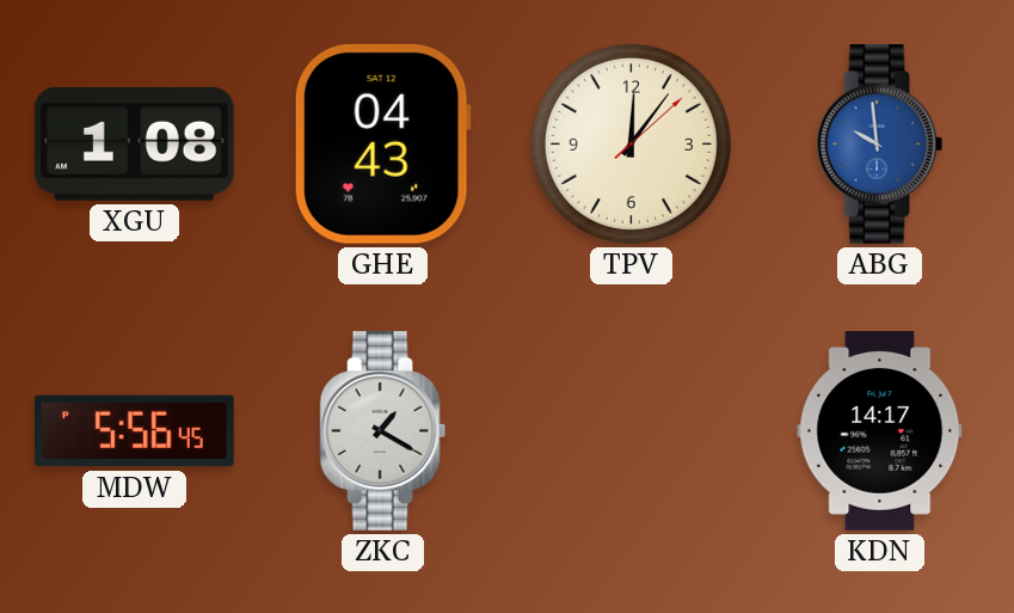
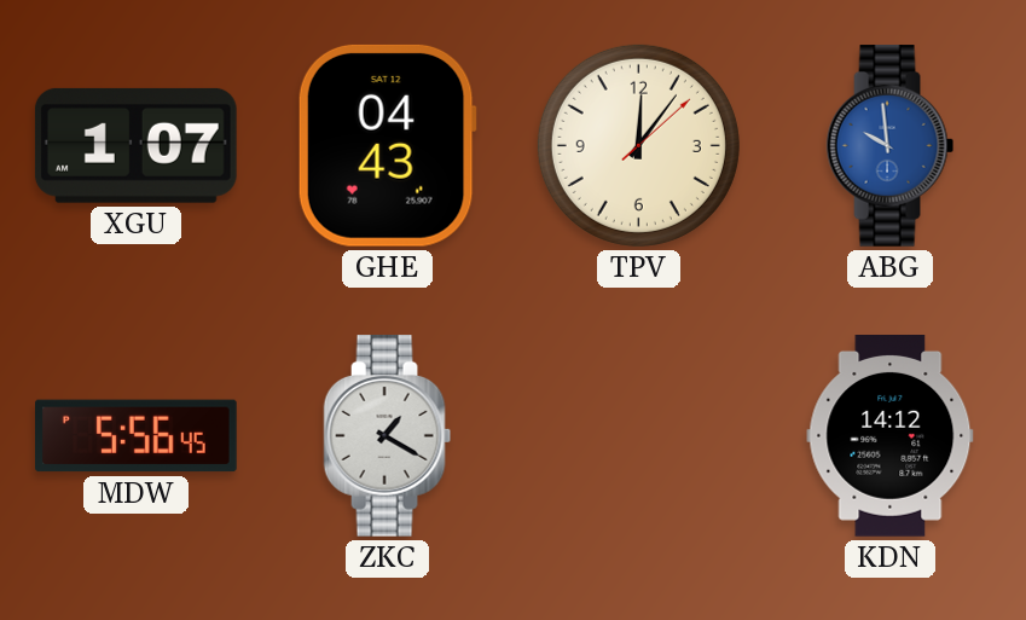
XGU: 1:08 -> 1:07
KDN: 14:17 -> 14:12
